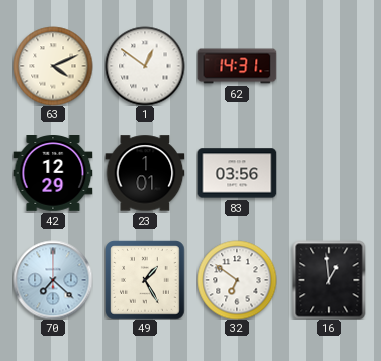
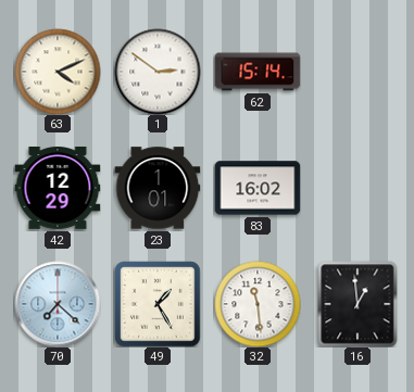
1: 12:51 -> 2:51
62: 14:31 -> 15:14
83: 03:56 -> 16:02
32: 6:51 -> 11:29
